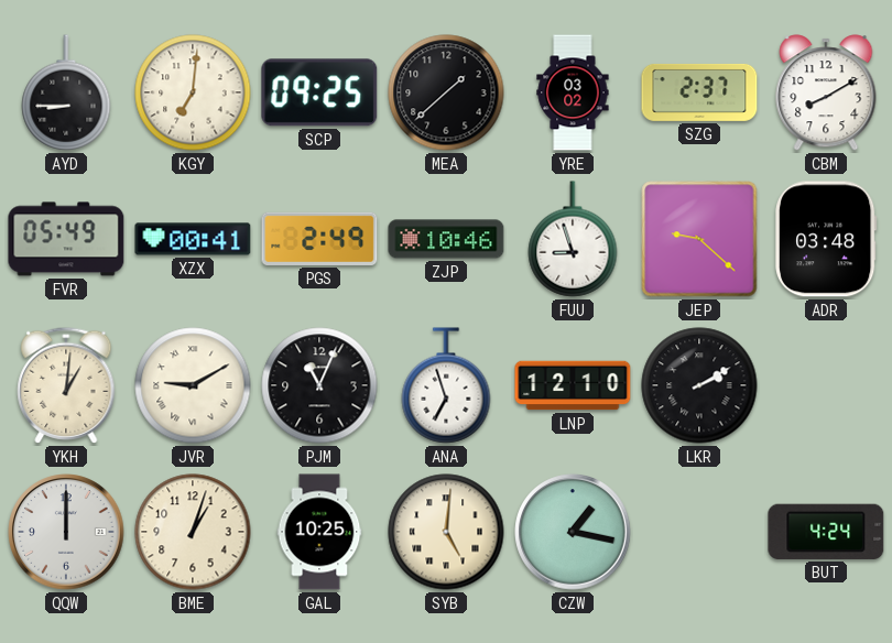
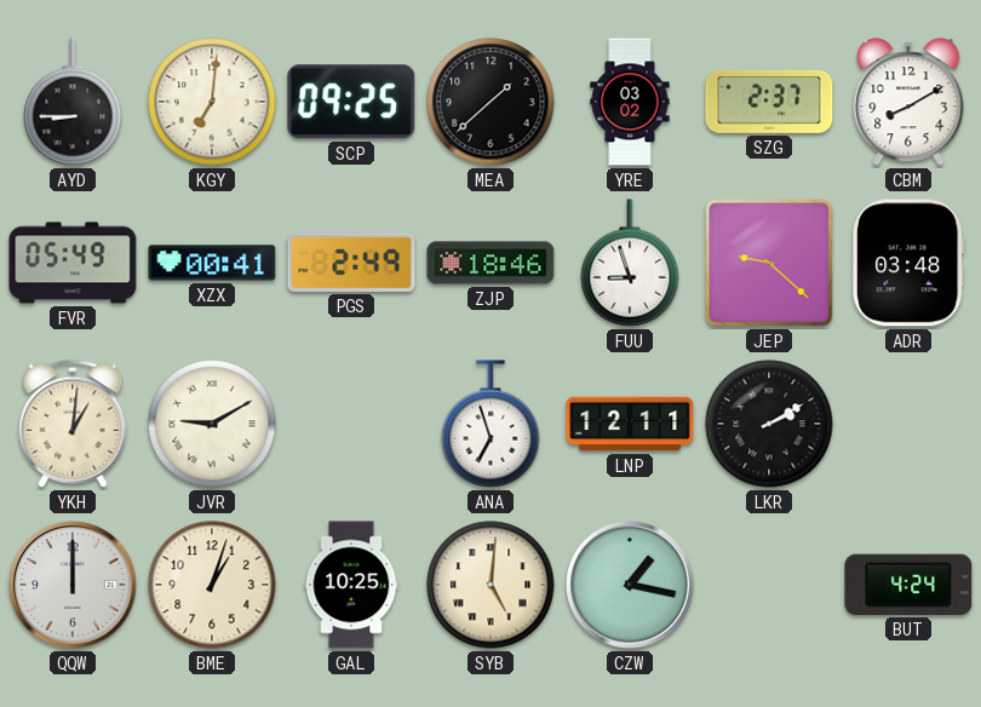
ZJP: 10:46 -> 18:46
PJM: 11:04 -> none
LNP: 12:10 -> 12:11
